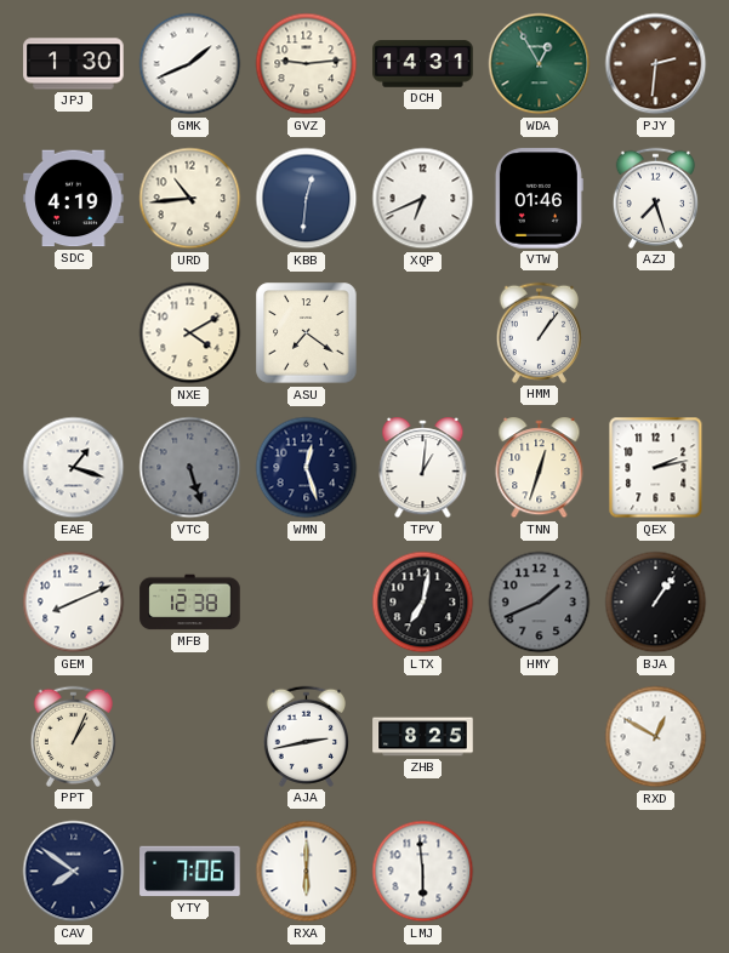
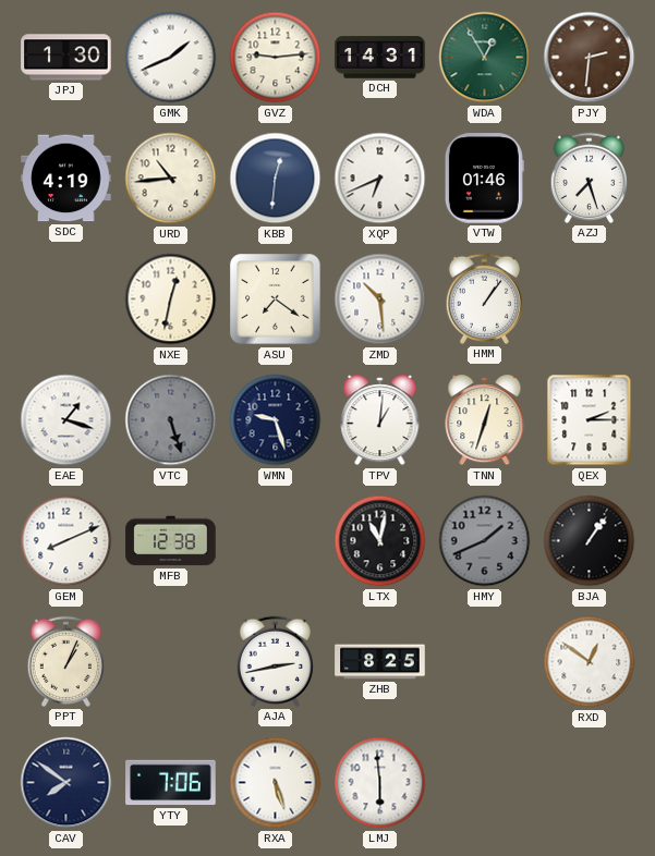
NXE: 4:10 -> 12:32
ZMD: none -> 10:29
WMN: 12:27 -> 9:27
QEX: 2:13 -> 2:15
LTX: 7:02 -> 11:02
RXD: 12:50 -> 12:51
RXA: 6:00 -> 5:27
